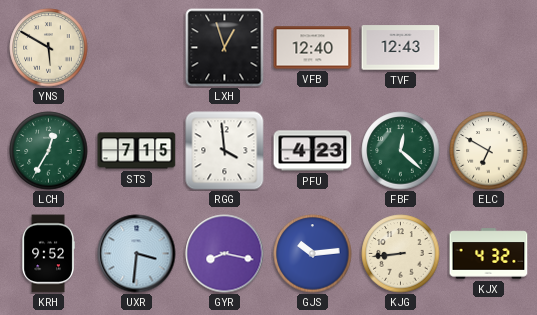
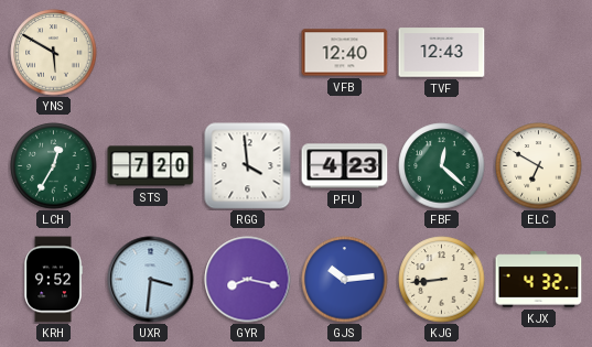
LXH: 12:57 -> none
STS: 7:15 -> 7:20
